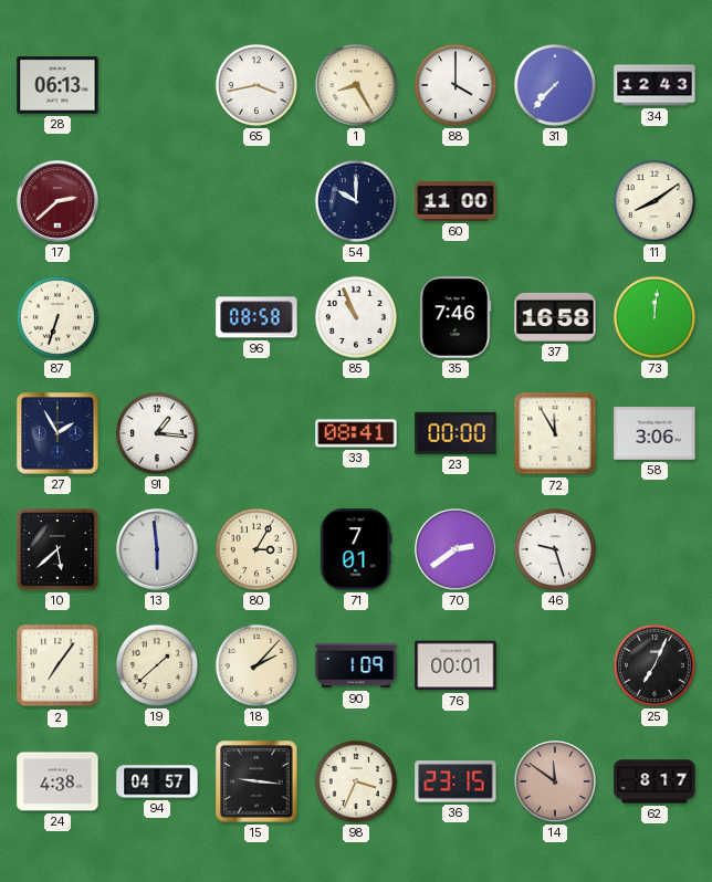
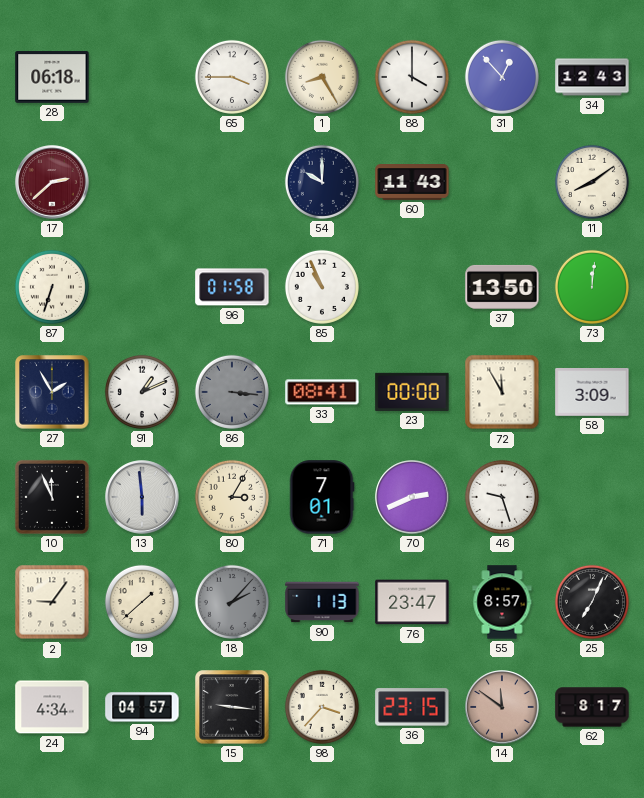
28: 06:13 -> 06:18
65: 3:43 -> 3:45
31: 7:37 -> 12:53
60: 11:00 -> 11:43
96: 08:58 -> 01:58
35: 7:46 -> none
37: 16:58 -> 13:50
91: 1:16 -> 1:11
86: none -> 3:16
58: 3:06 -> 3:09
10: 5:38 -> 11:56
70: 2:39 -> 2:41
2: 7:06 -> 9:06
18 dial: cream -> grey
90: 1:09 -> 1:13
76: 00:01 -> 23:47
55: none -> 8:57
24: 4:38 -> 4:34
98: 3:34 -> 3:37
